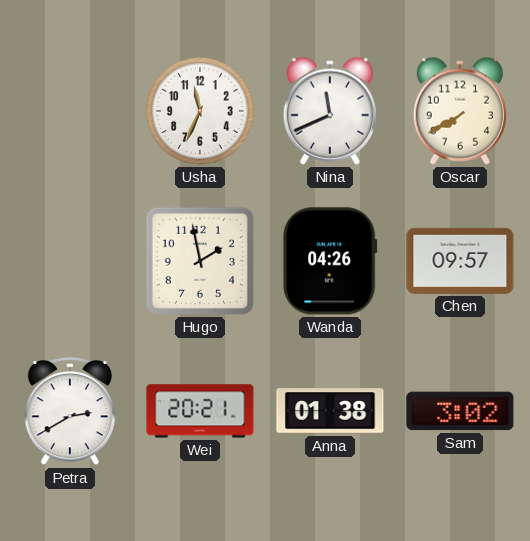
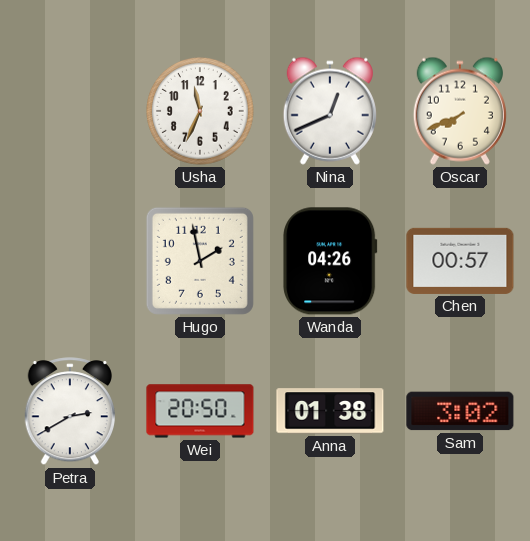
Nina: 11:41 -> 12:41
Oscar: 7:40 -> 7:41
Chen: 09:57 -> 00:57
Wei: 20:21 -> 20:50
